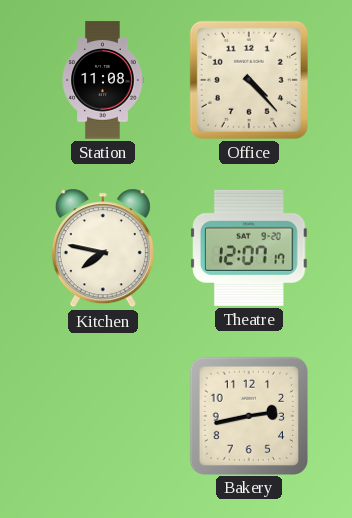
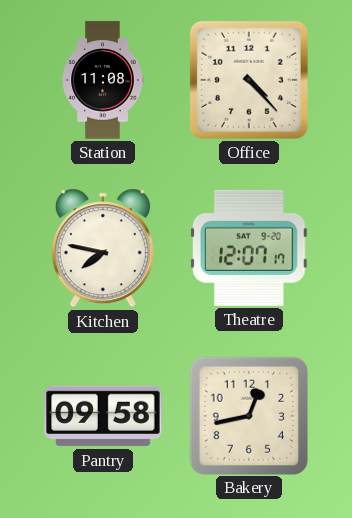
Pantry: none -> 09:58
Bakery: 2:43 -> 12:43
